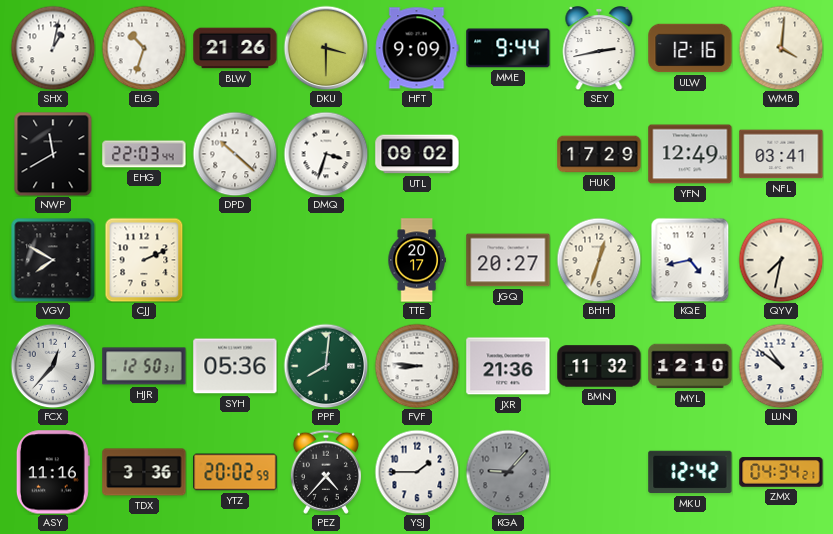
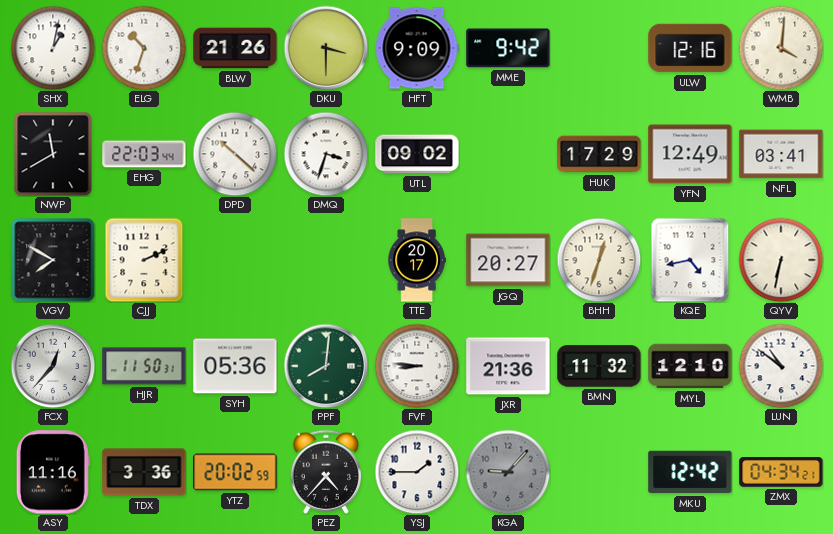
MME: 9:44 -> 9:42
SEY: 2:43 -> none
QYV: 7:32 -> 6:32
HJR: 12:50 -> 11:50
